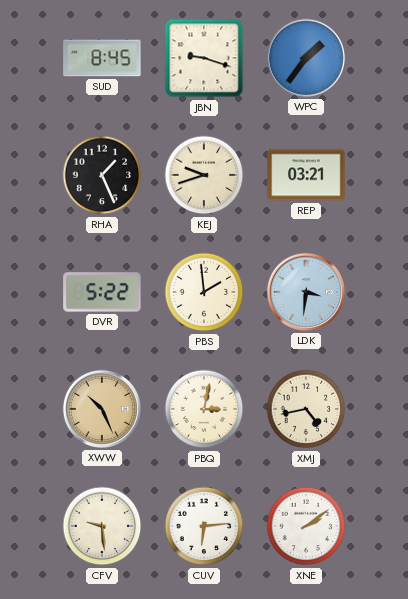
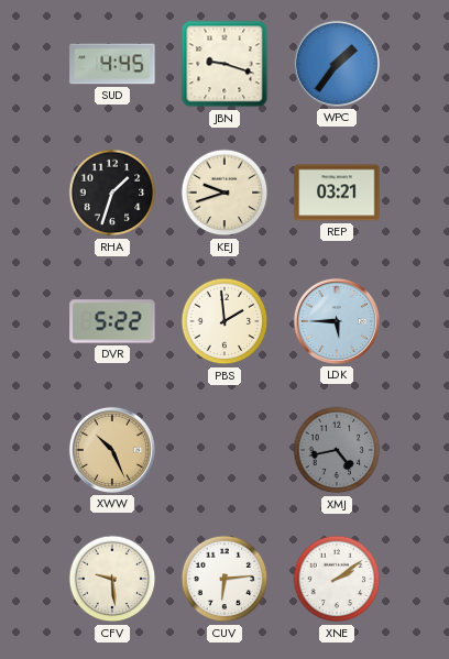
SUD: 8:45 -> 4:45
RHA: 1:26 -> 1:33
LDK: 3:31 -> 5:45
PBQ: 3:02 -> none
XMJ dial: cream -> grey
